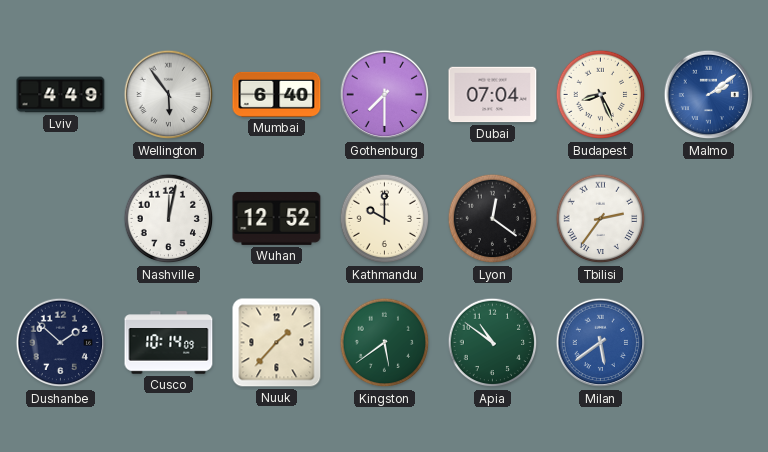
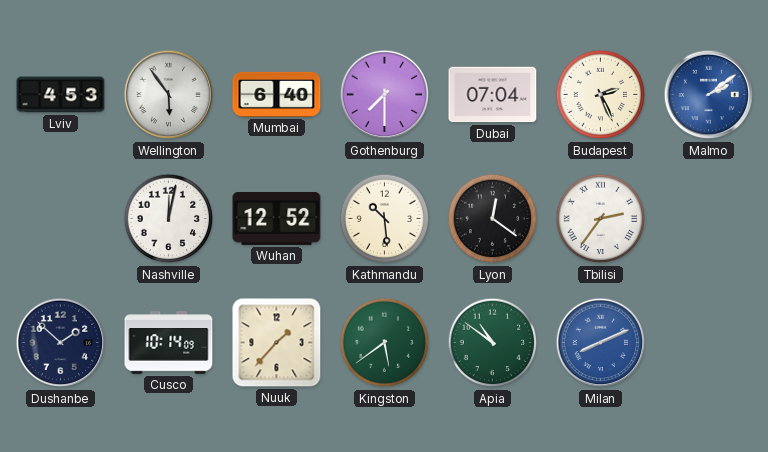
Lviv: 4:49 -> 4:53
Budapest: 8:26 -> 2:26
Kathmandu: 10:00 -> 10:29
Milan: 5:39 -> 8:11
